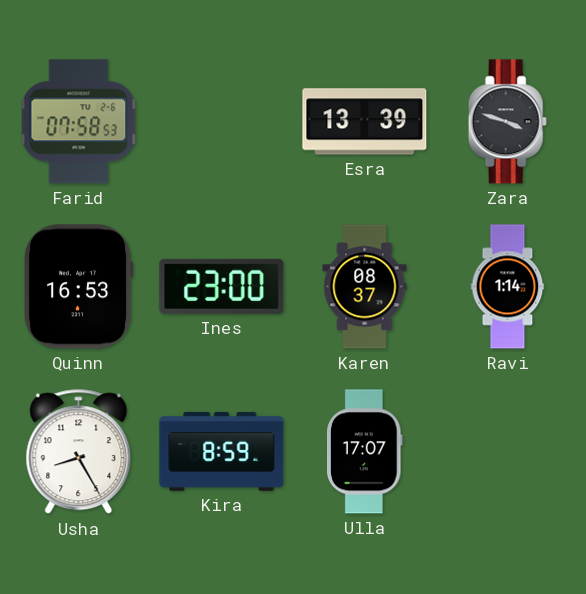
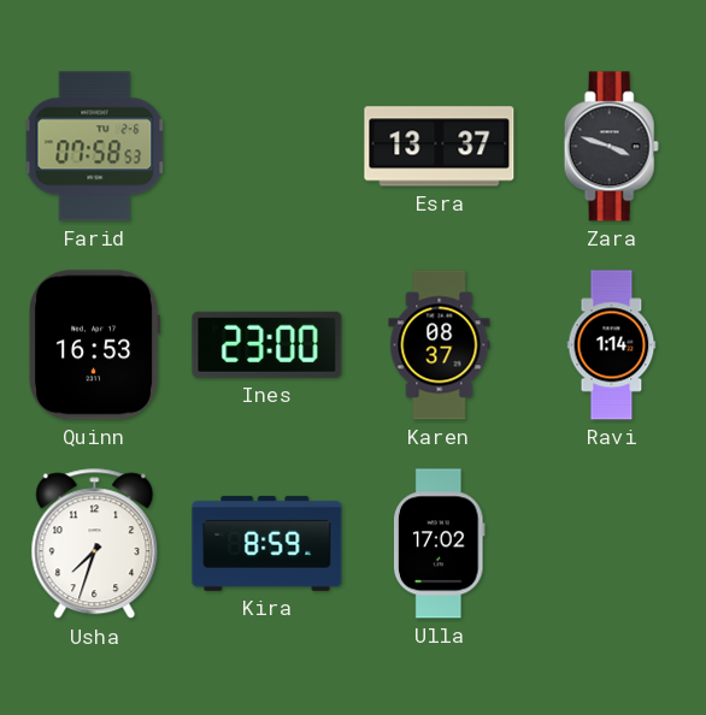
Esra: 13:39 -> 13:37
Usha: 8:25 -> 7:33
Ulla: 17:07 -> 17:02
